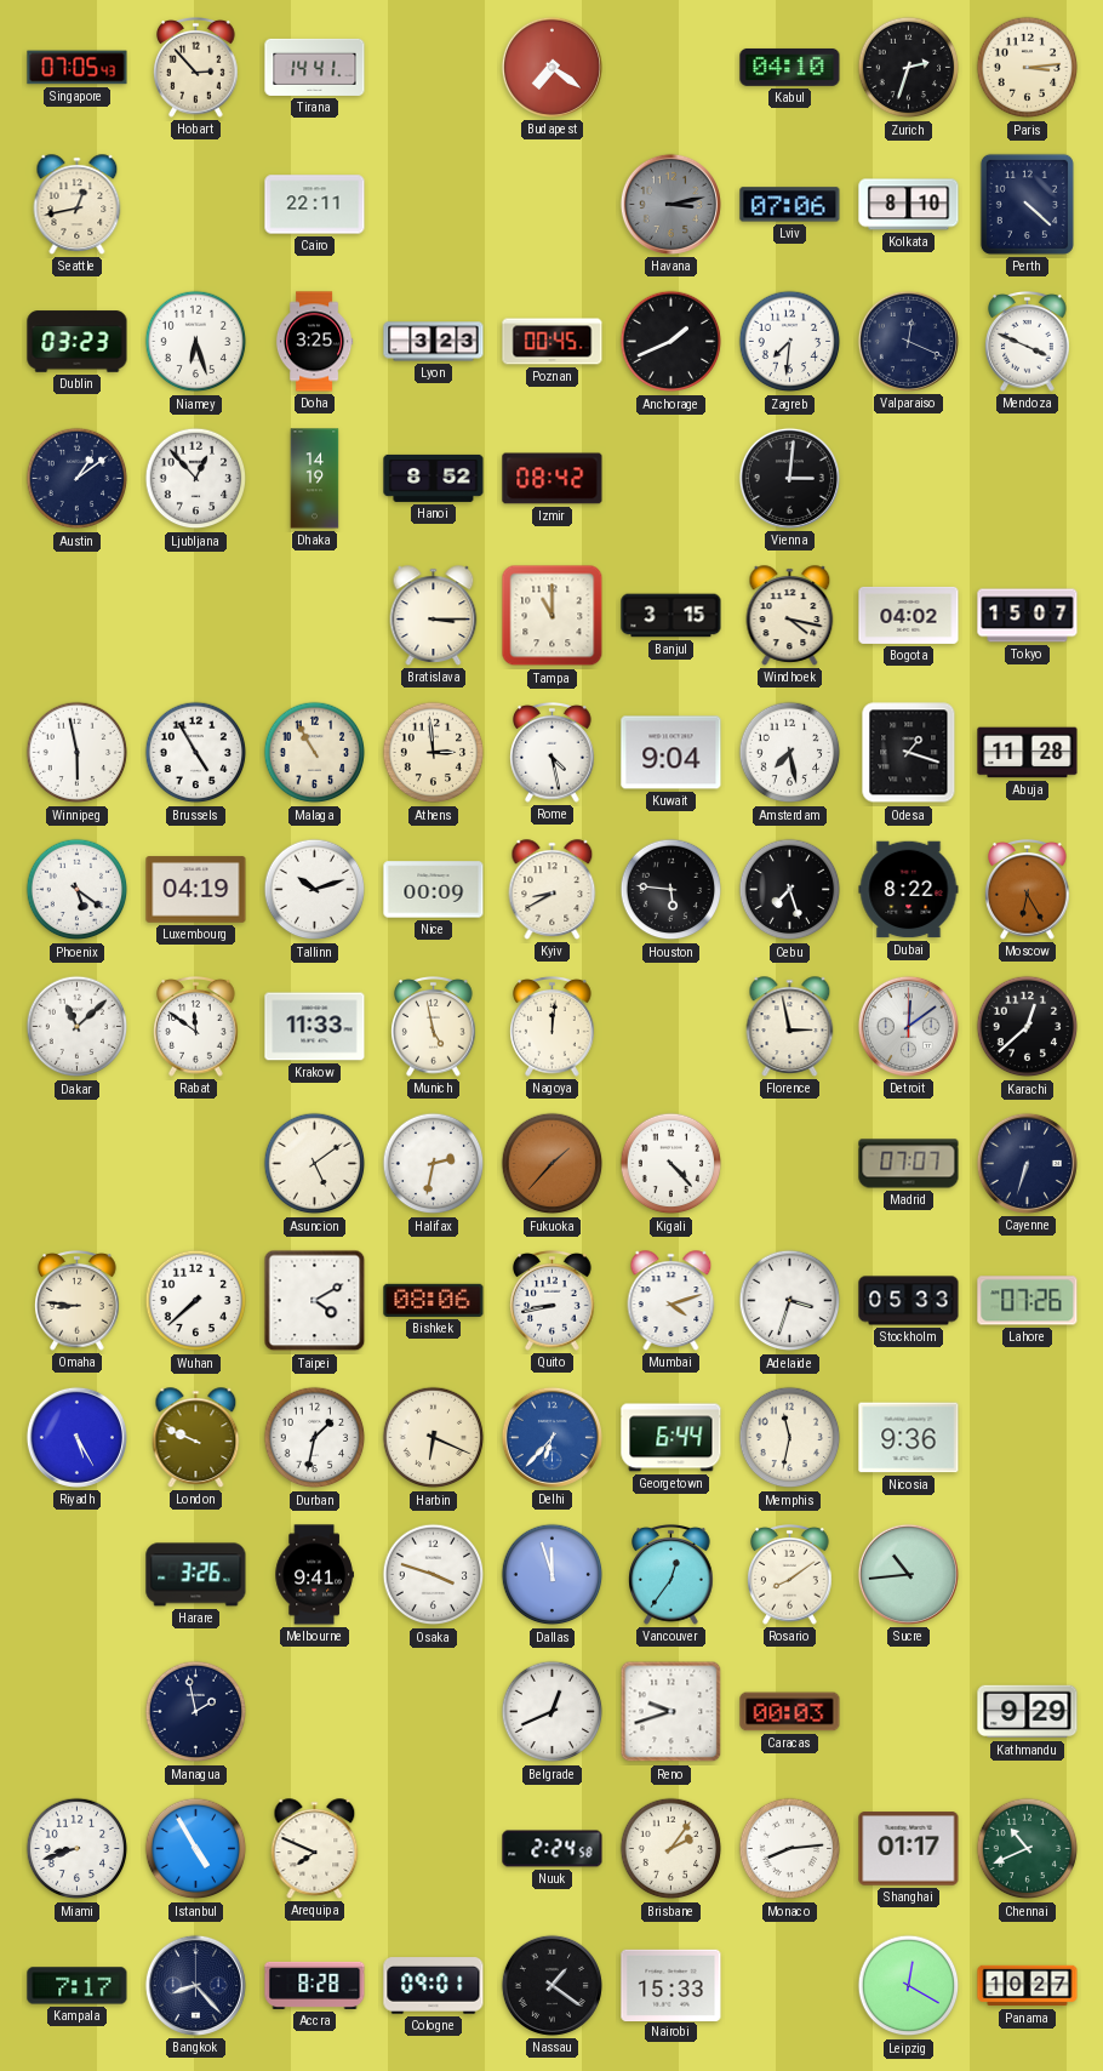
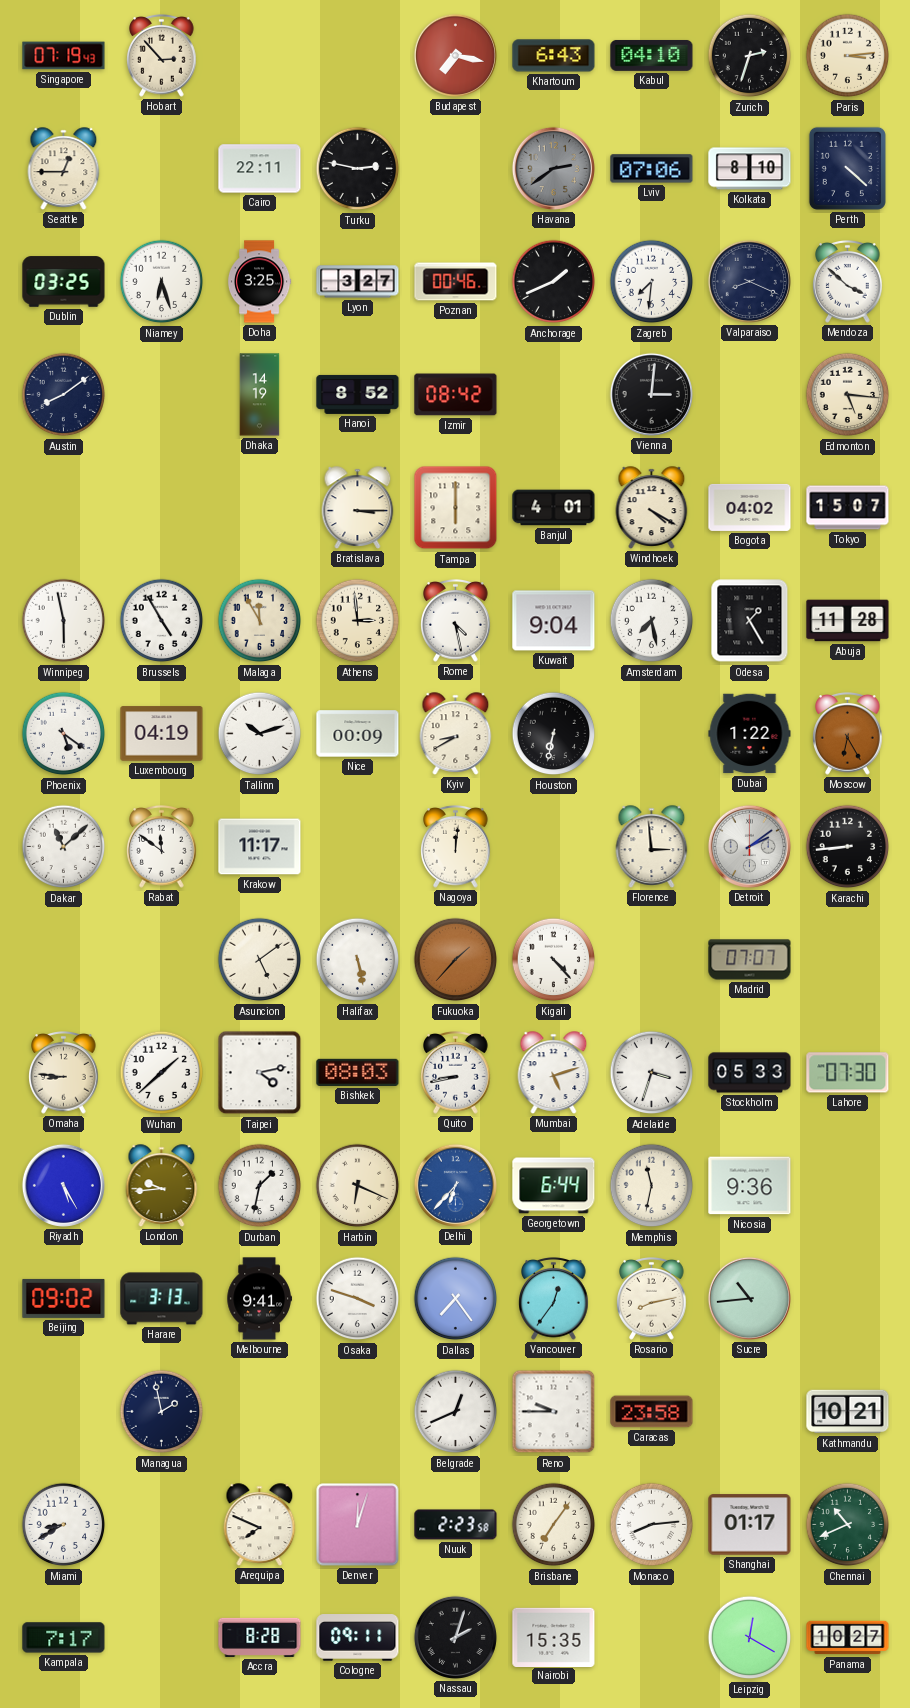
Singapore: 07:05 -> 07:19
Tirana: 14:41 -> none
Budapest: 7:21 -> 7:17
Khartoum: none -> 6:43
Seattle: 12:43 -> 12:45
Turku: none -> 2:47
Havana: 3:13 -> 2:39
Dublin: 03:23 -> 03:25
Lyon: 3:23 -> 3:27
Poznan: 00:45 -> 00:46
Valparaiso: 12:19 -> 8:19
Mendoza: 3:49 -> 3:52
Austin: 1:09 -> 8:09
Ljubljana: 12:53 -> none
Edmonton: none -> 5:16
Tampa: 11:00 -> 6:00
Banjul: 3:15 -> 4:01
Windhoek: 4:17 -> 4:20
Malaga: 10:55 -> 11:55
Odesa: 1:18 -> 1:25
Houston: 5:46 -> 6:32
Cebu: 7:27 -> none
Dubai: 8:22 -> 1:22
Krakow: 11:33 -> 11:17
Munich: 4:58 -> none
Florence: 2:58 -> 2:59
Detroit: 12:09 -> 2:09
Karachi: 12:38 -> 8:44
Halifax: 2:32 -> 5:28
Cayenne: 6:33 -> none
Wuhan: 7:38 -> 1:38
Taipei: 4:10 -> 4:13
Bishkek: 08:06 -> 08:03
Mumbai: 4:12 -> 5:12
Lahore: 07:26 -> 07:30
London: 9:49 -> 9:44
Beijing: none -> 09:02
Harare: 3:26 -> 3:13
Dallas: 11:57 -> 7:24
Rosario: 8:09 -> 8:13
Reno: 9:42 -> 9:45
Caracas: 00:03 -> 23:58
Kathmandu: 9:29 -> 10:21
Miami: 8:42 -> 8:40
Istanbul: 4:55 -> none
Denver: none -> 12:03
Nuuk: 2:24 -> 2:23
Brisbane: 2:06 -> 7:06
Bangkok: 8:23 -> none
Cologne: 09:01 -> 09:11
Nassau: 1:21 -> 2:03
Nairobi: 15:33 -> 15:35
